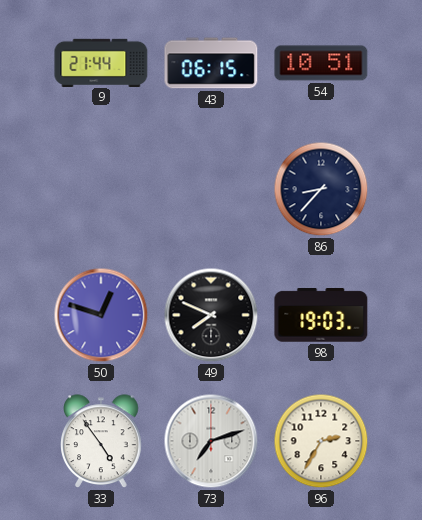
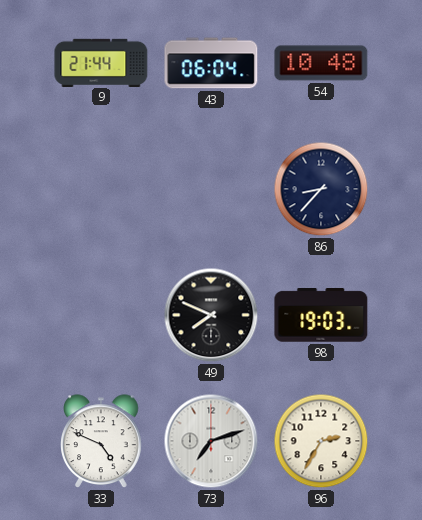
43: 06:15 -> 06:04
54: 10:51 -> 10:48
50: 12:48 -> none
33: 4:54 -> 4:49
